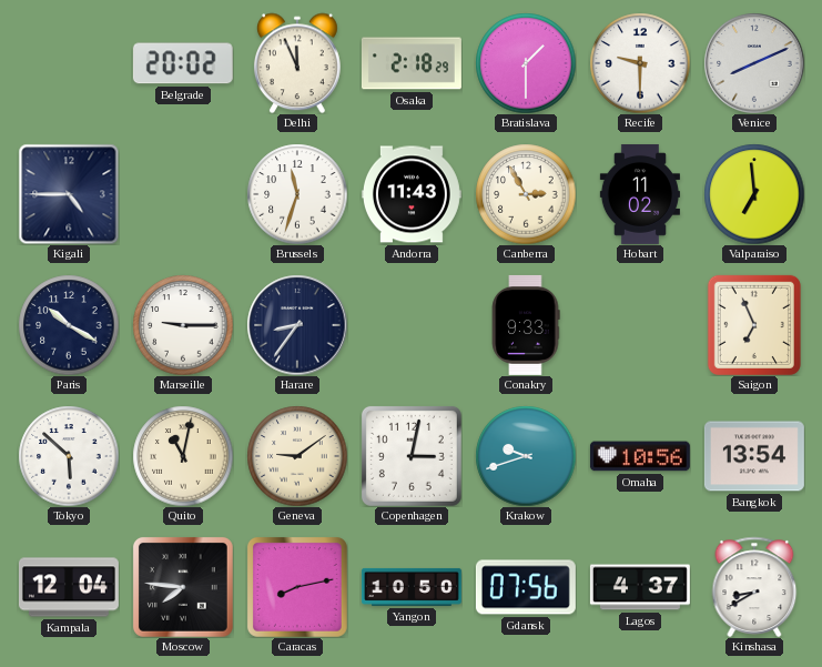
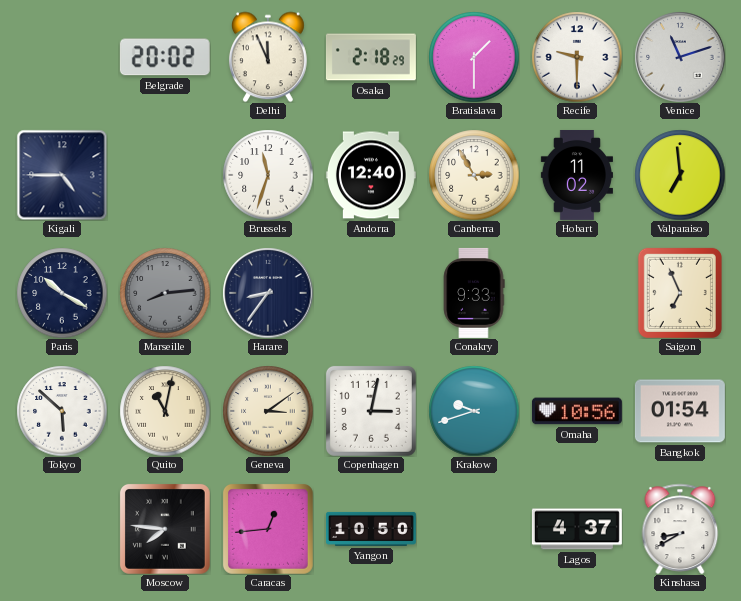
Venice: 8:11 -> 11:12
Andorra: 11:43 -> 12:40
Marseille: 9:15 -> 8:14
Marseille dial: white -> grey
Geneva: 9:09 -> 3:09
Bangkok: 13:54 -> 01:54
Kampala: 12:04 -> none
Caracas: 8:13 -> 12:44
Gdansk: 07:56 -> none
